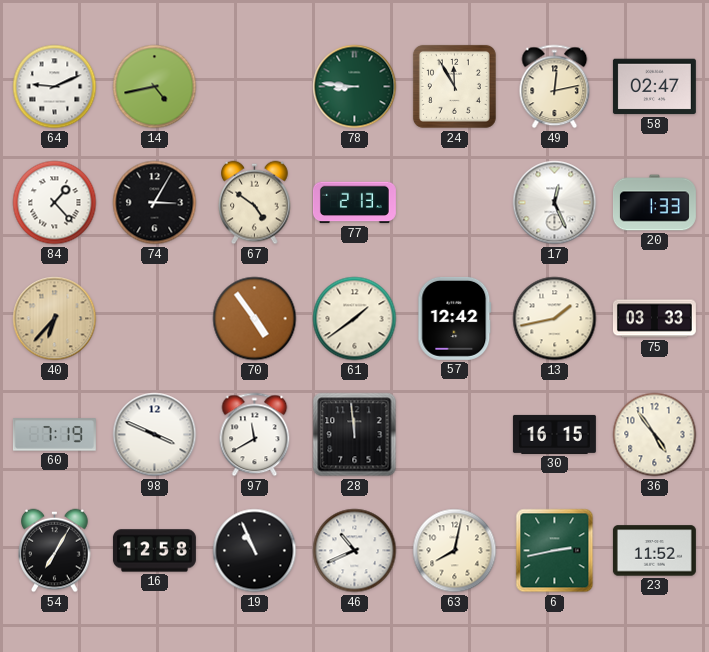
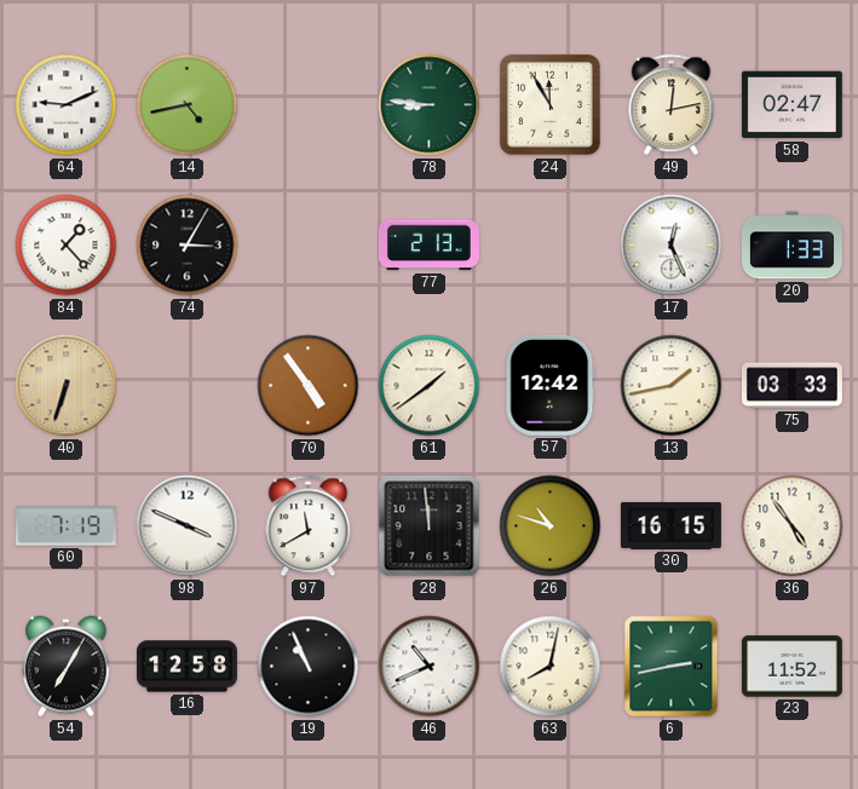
67: 4:51 -> none
40: 6:37 -> 6:33
26: none -> 10:48
